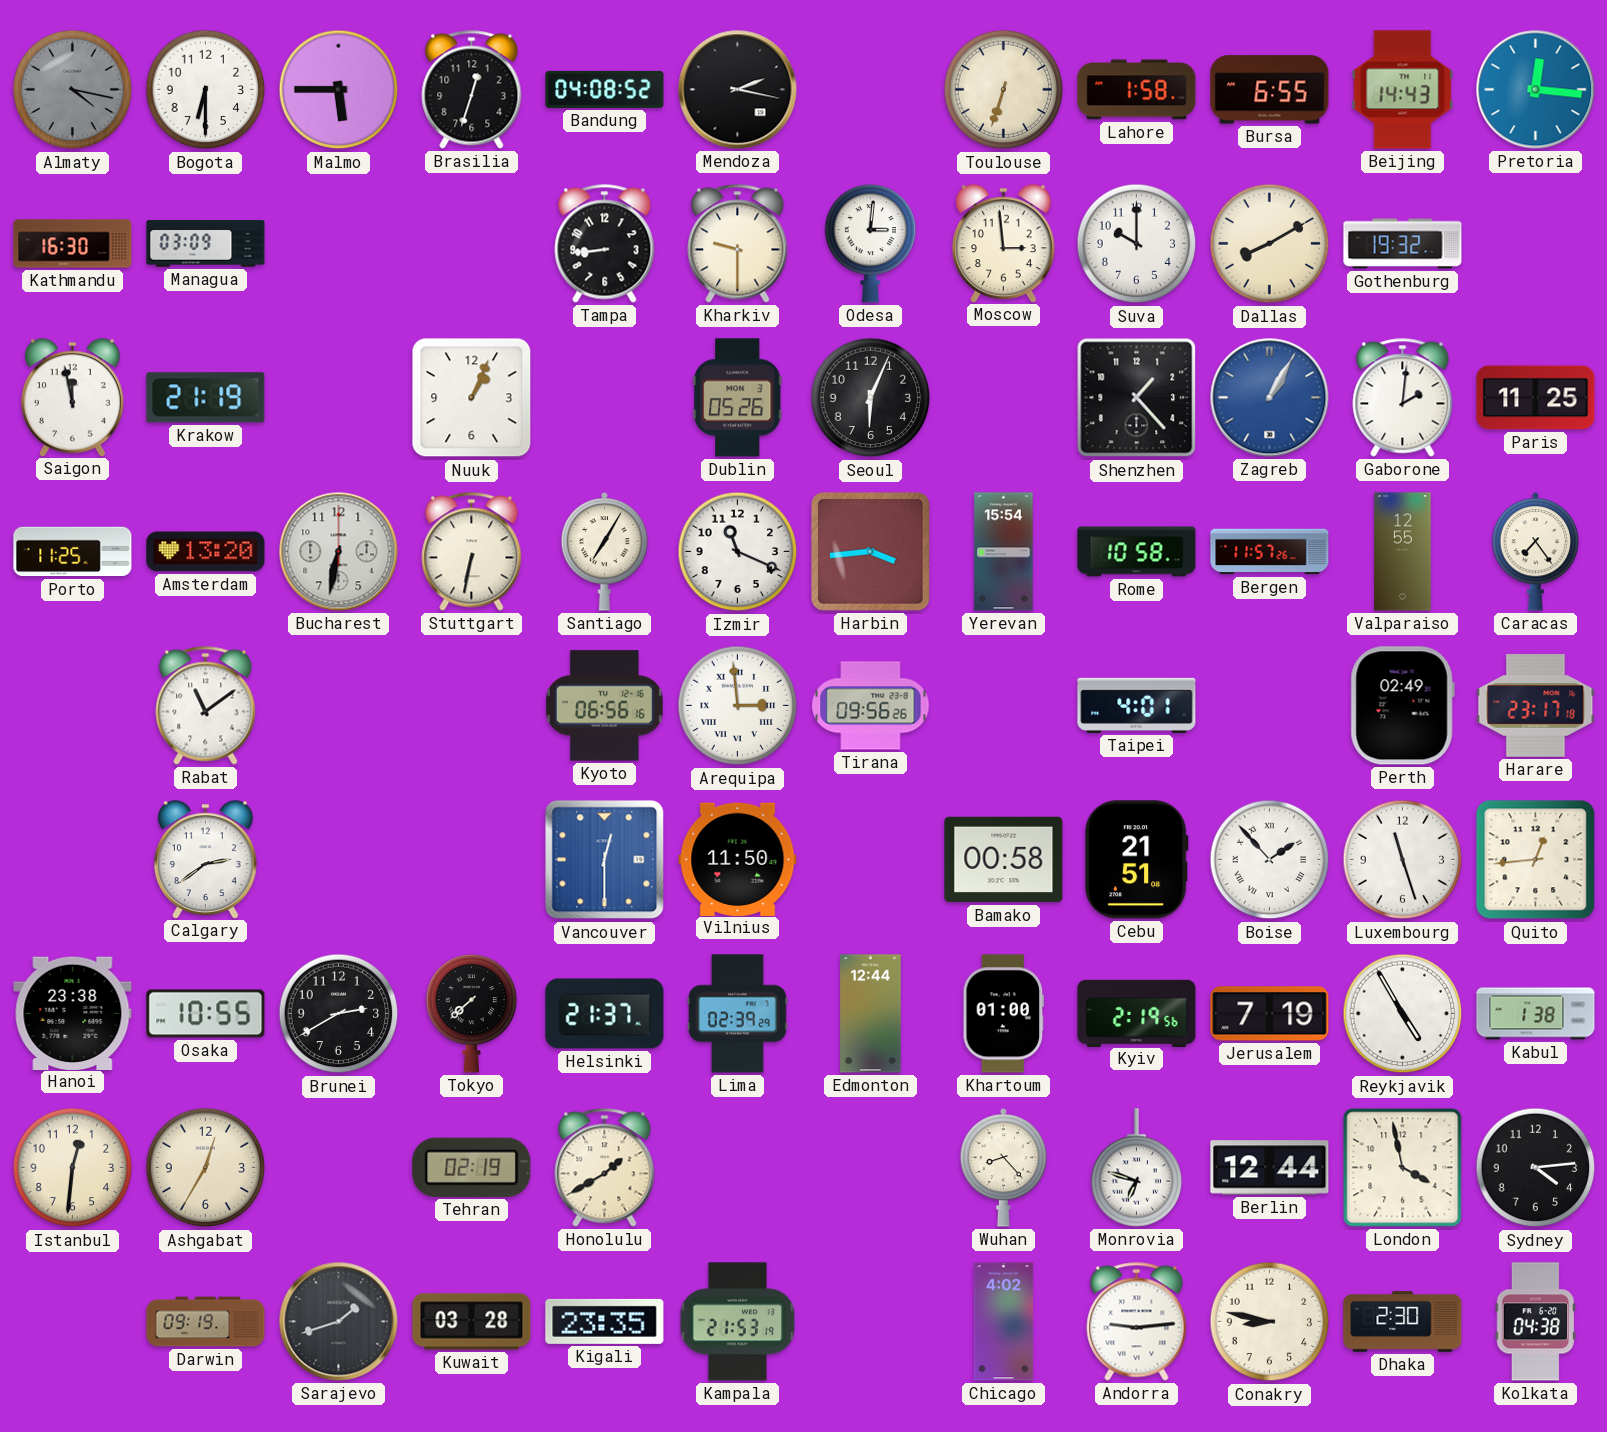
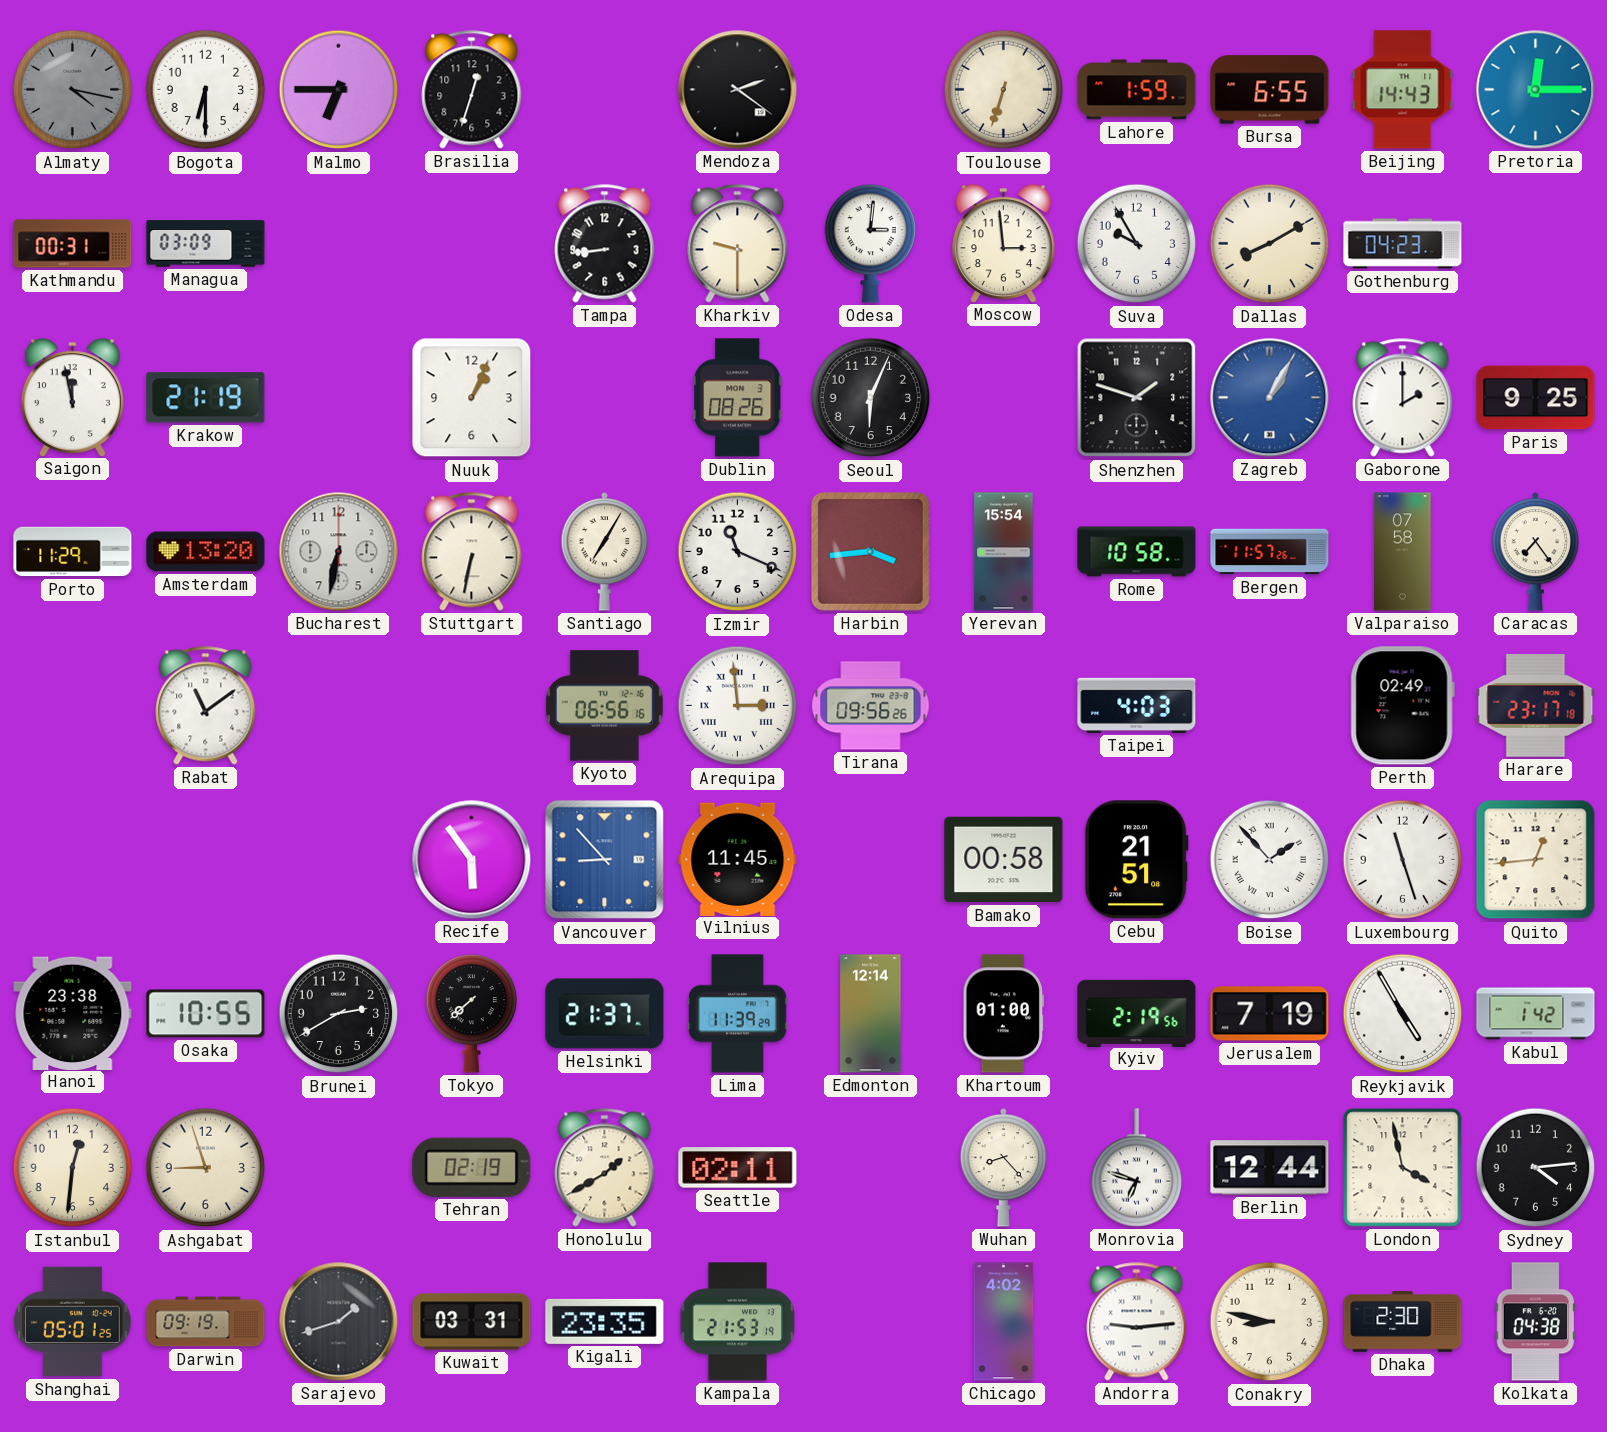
Malmo: 5:45 -> 6:45
Bandung: 04:08 -> none
Mendoza: 2:17 -> 2:21
Lahore: 1:58 -> 1:59
Pretoria: 12:16 -> 12:15
Kathmandu: 16:30 -> 00:31
Suva: 10:00 -> 9:55
Gothenburg: 19:32 -> 04:23
Dublin: 05:26 -> 08:26
Shenzhen: 1:23 -> 1:48
Gaborone: 2:01 -> 2:00
Paris: 11:25 -> 9:25
Porto: 11:25 -> 11:29
Valparaiso: 12:55 -> 07:58
Taipei: 4:01 -> 4:03
Calgary: 2:39 -> none
Recife: none -> 5:54
Vancouver: 12:30 -> 8:53
Vilnius: 11:50 -> 11:45
Lima: 02:39 -> 11:39
Edmonton: 12:44 -> 12:14
Kabul: 1:38 -> 1:42
Ashgabat: 12:35 -> 8:57
Seattle: none -> 02:11
Shanghai: none -> 05:01
Kuwait: 03:28 -> 03:31
